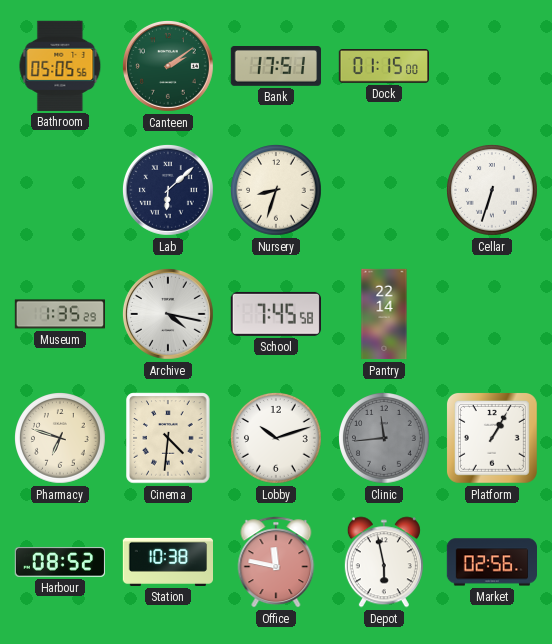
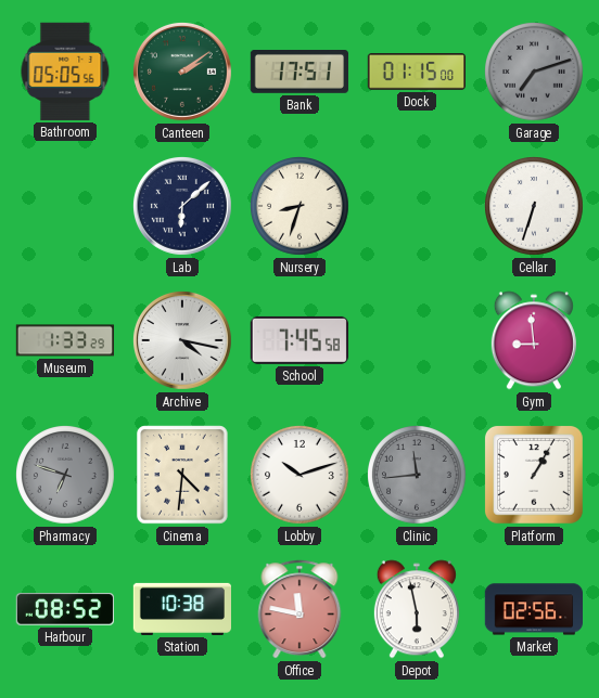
Garage: none -> 7:12
Museum: 1:35 -> 1:33
Pantry: 22:14 -> none
Gym: none -> 8:59
Pharmacy dial: cream -> grey
